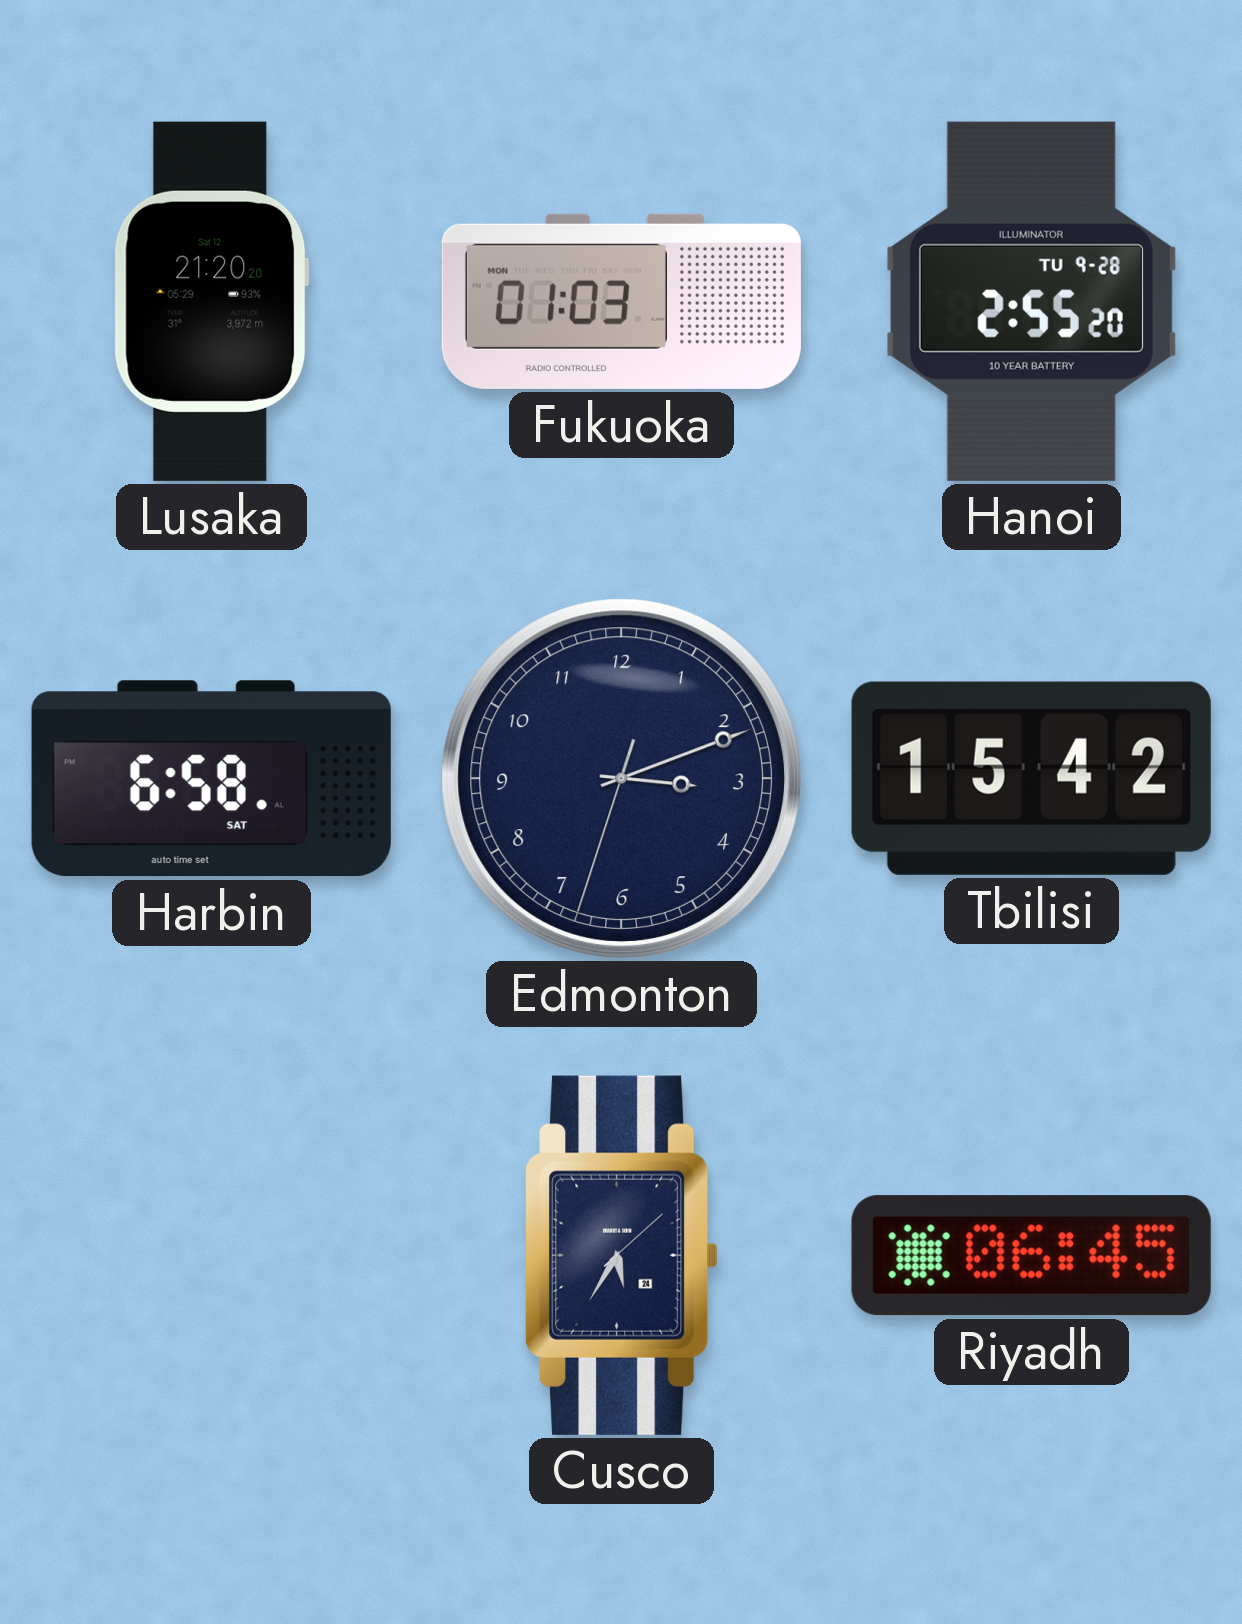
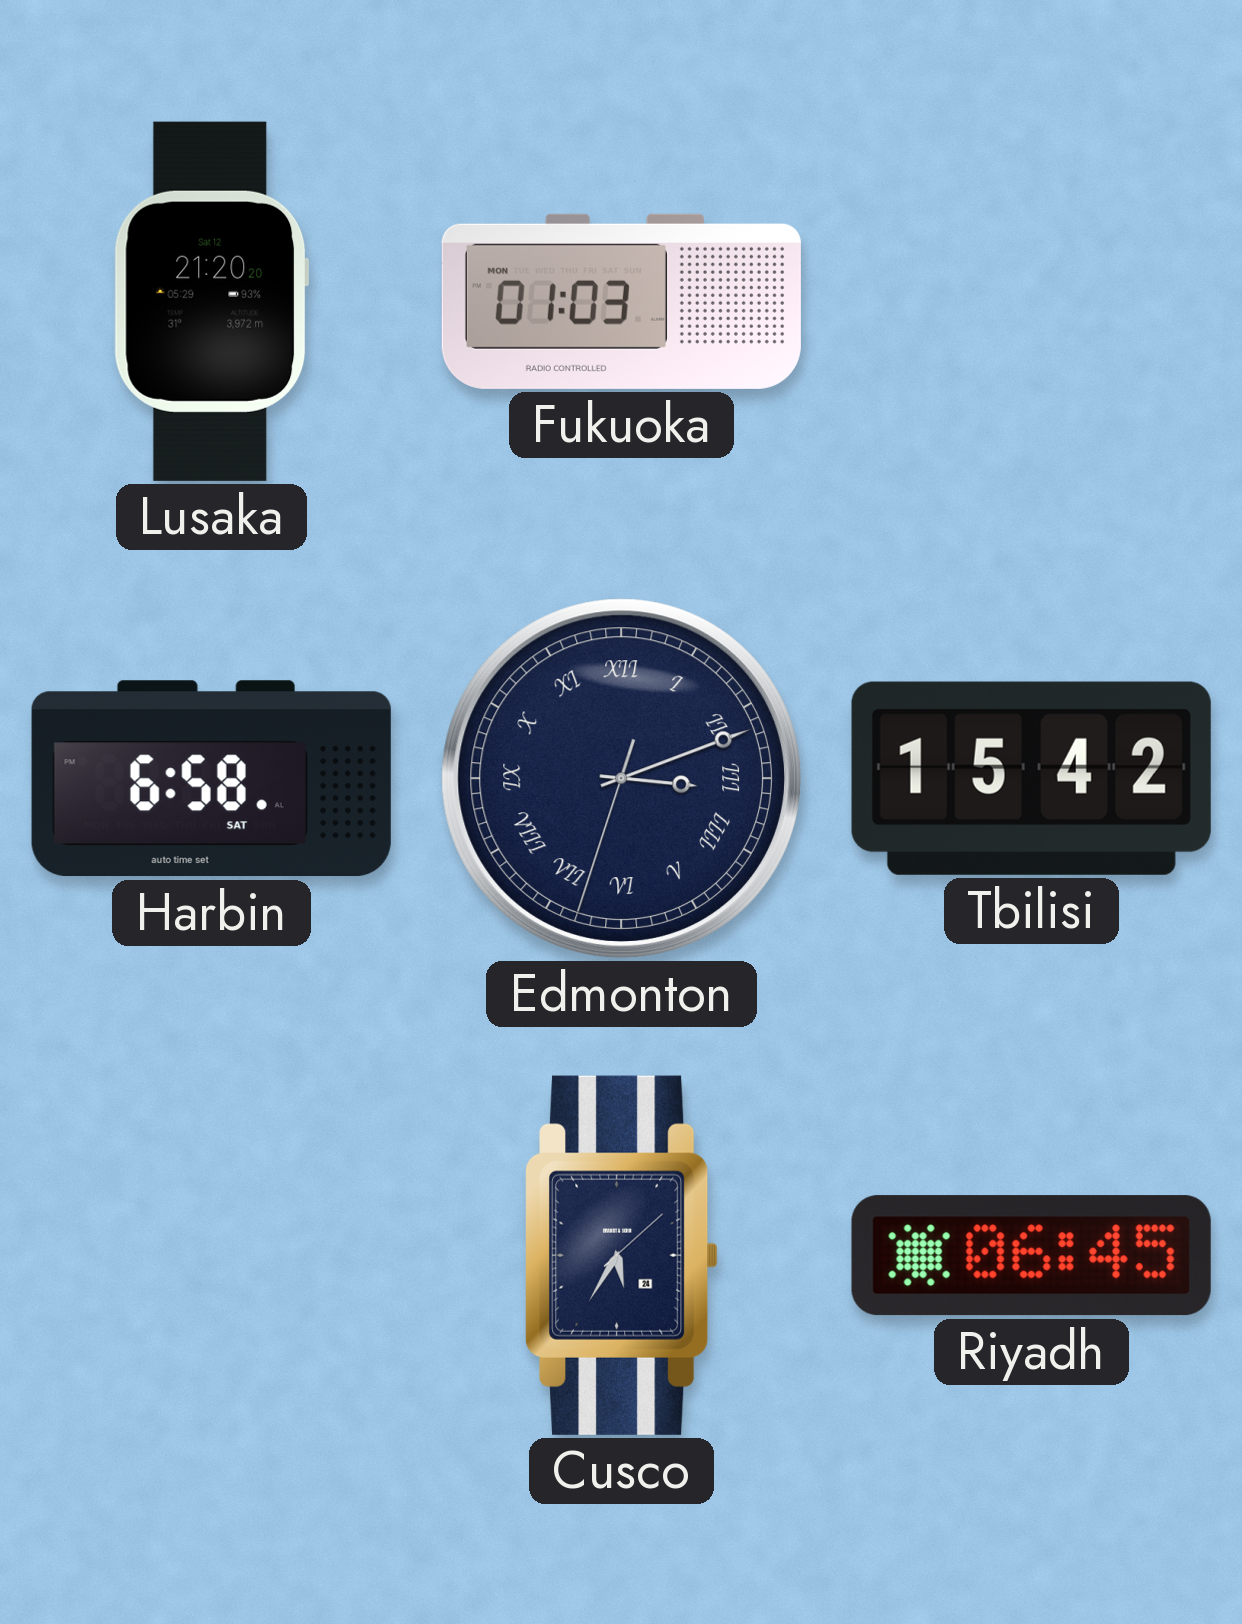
Hanoi: 2:55 -> none
Edmonton numerals: Arabic -> Roman
